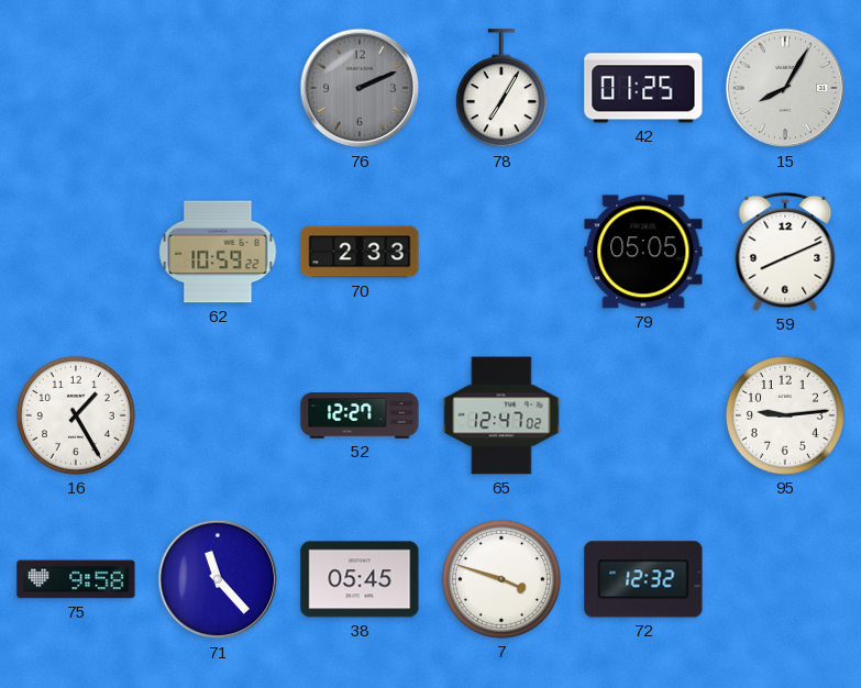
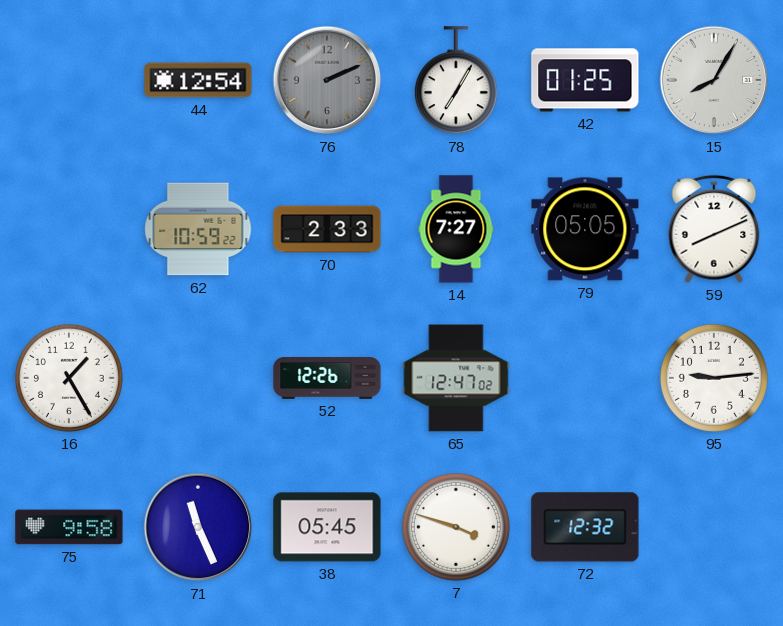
44: none -> 12:54
14: none -> 7:27
52: 12:27 -> 12:26
71: 11:23 -> 11:26
